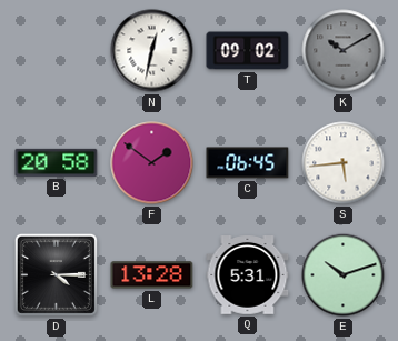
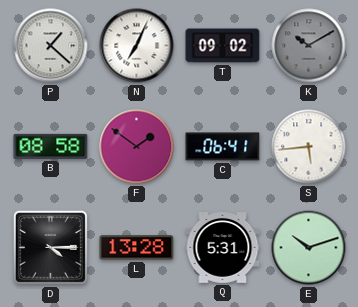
P: none -> 1:22
N: 12:32 -> 7:04
B: 20:58 -> 08:58
C: 06:45 -> 06:41
